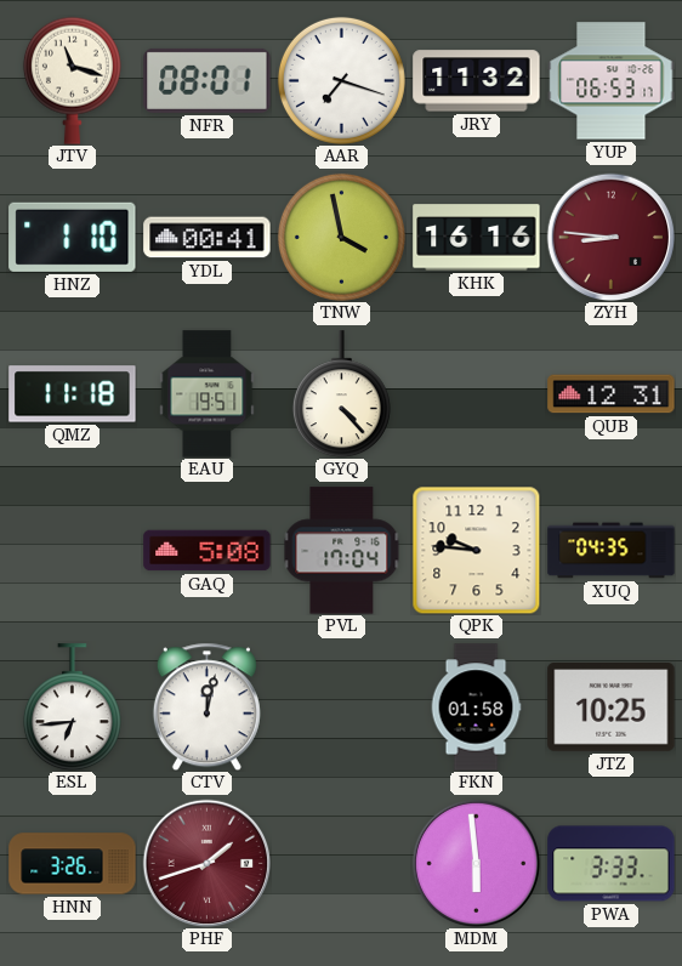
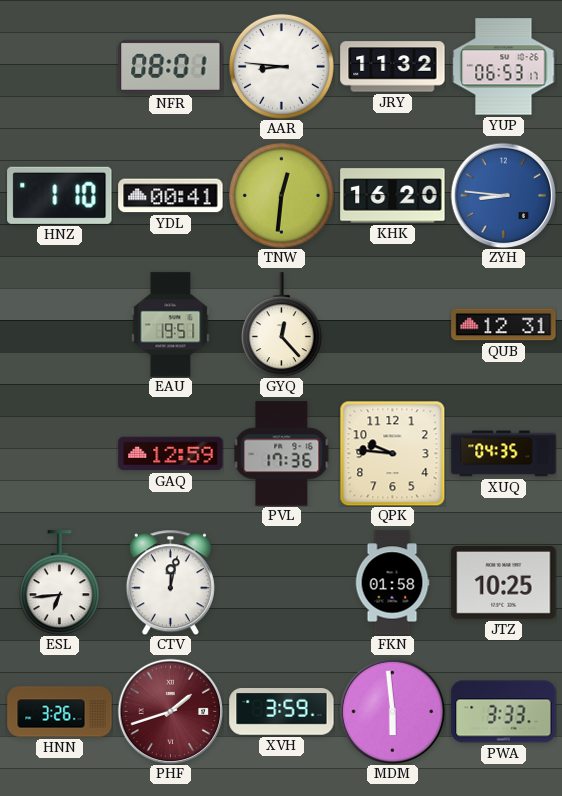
JTV: 11:18 -> none
AAR: 7:18 -> 8:46
TNW: 3:58 -> 12:31
KHK: 16:16 -> 16:20
ZYH dial: burgundy -> blue
QMZ: 11:18 -> none
GYQ: 4:23 -> 12:23
GAQ: 5:08 -> 12:59
PVL: 17:04 -> 17:36
XVH: none -> 3:59
